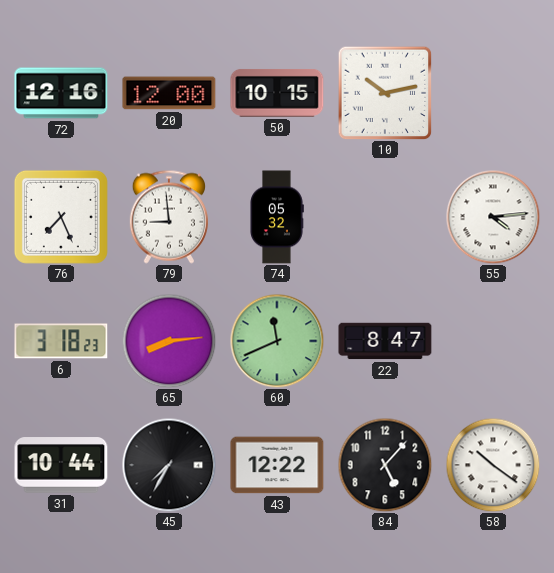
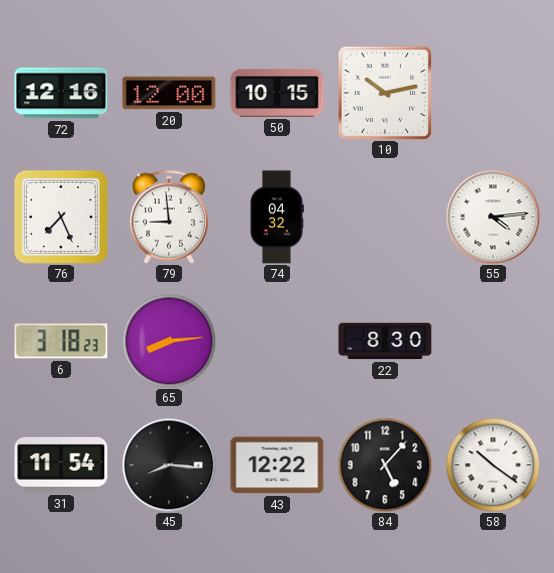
74: 05:32 -> 04:32
60: 11:41 -> none
22: 8:47 -> 8:30
31: 10:44 -> 11:54
45: 7:35 -> 8:16
